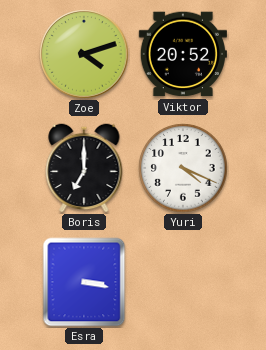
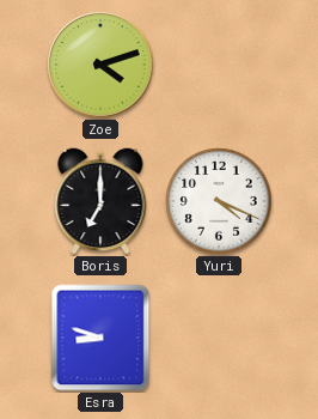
Viktor: 20:52 -> none
Esra: 3:17 -> 8:48
